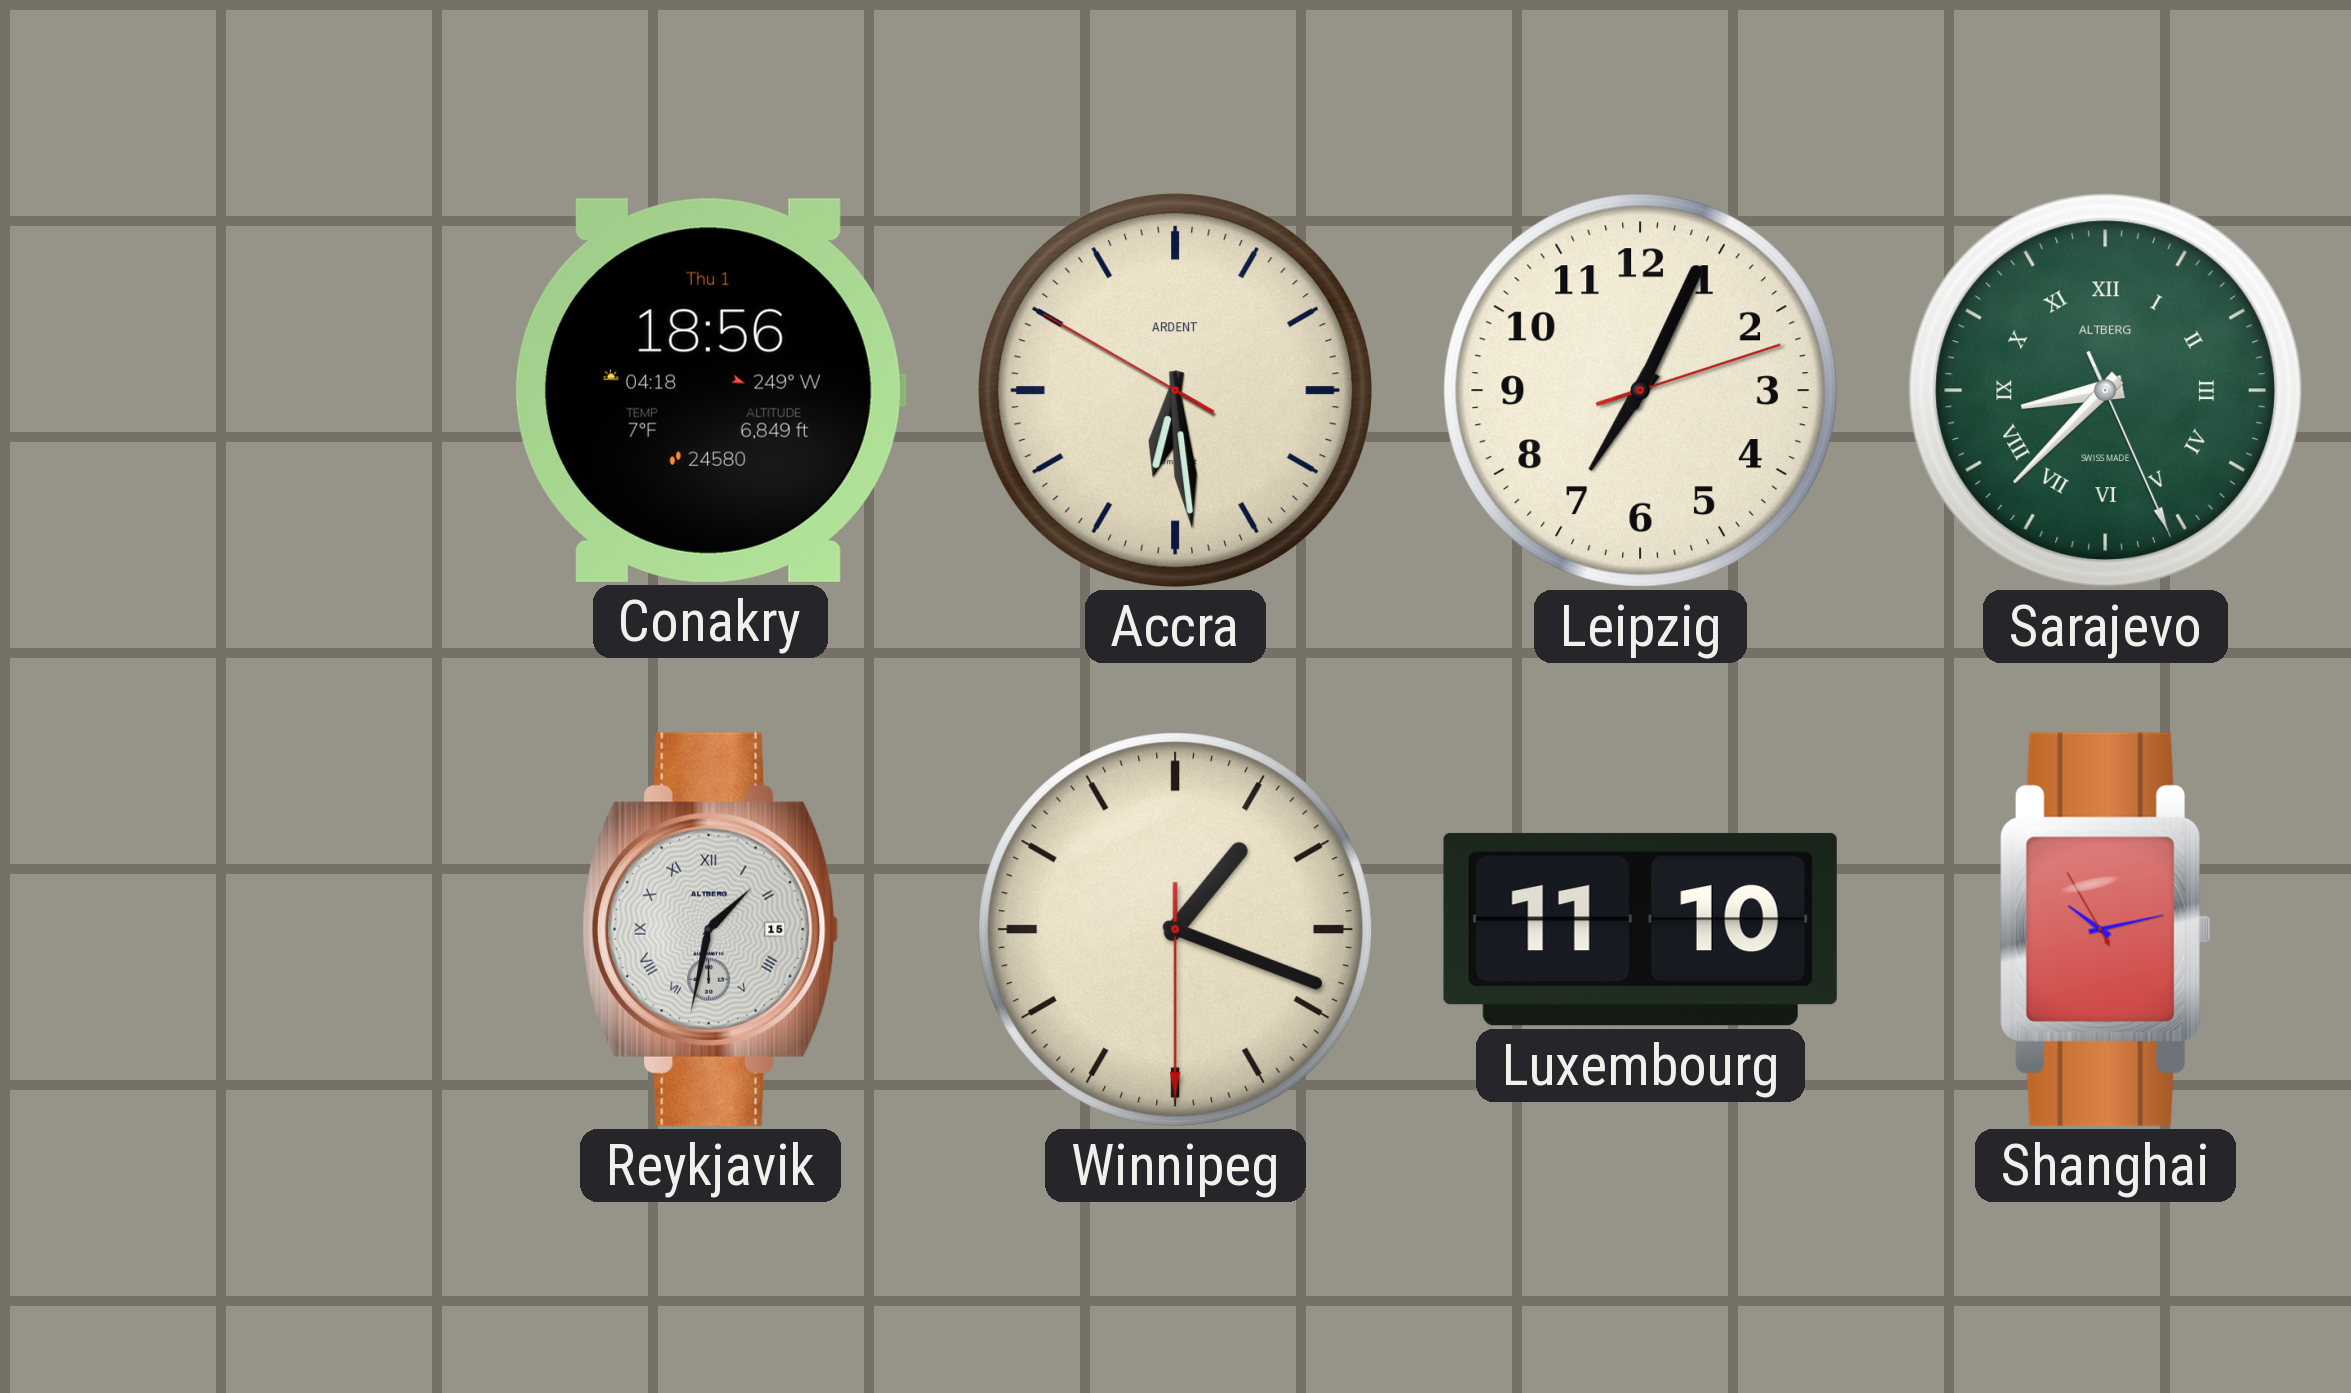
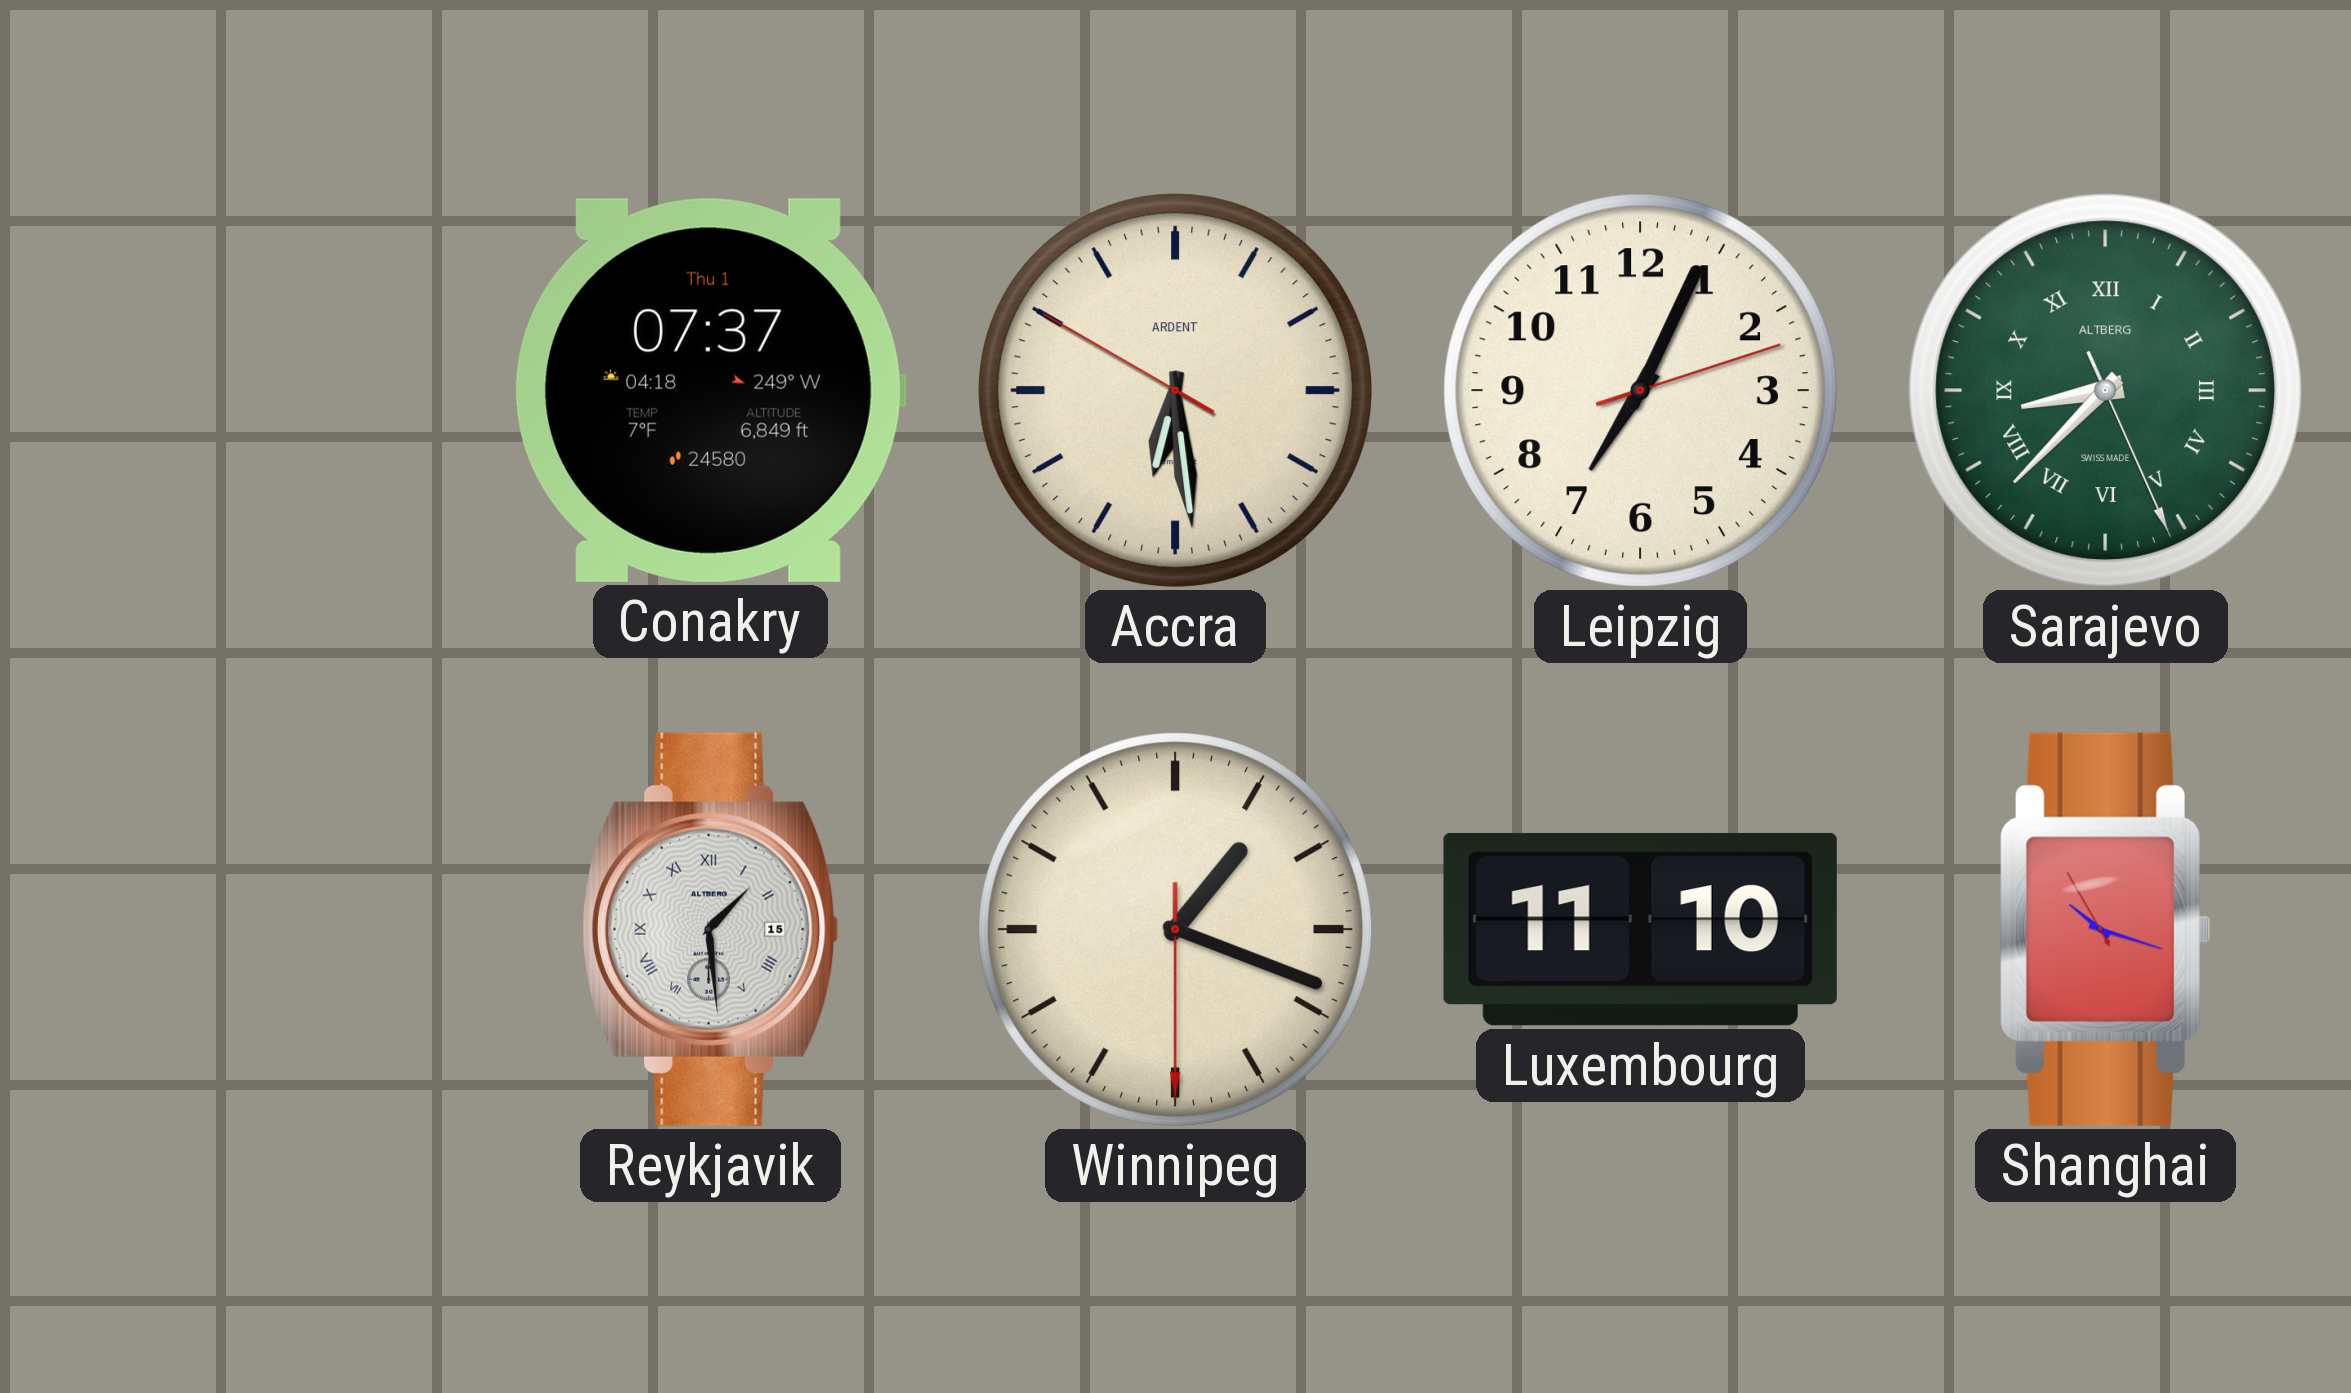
Conakry: 18:56 -> 07:37
Reykjavik: 1:32 -> 1:29
Shanghai: 10:12 -> 10:17
